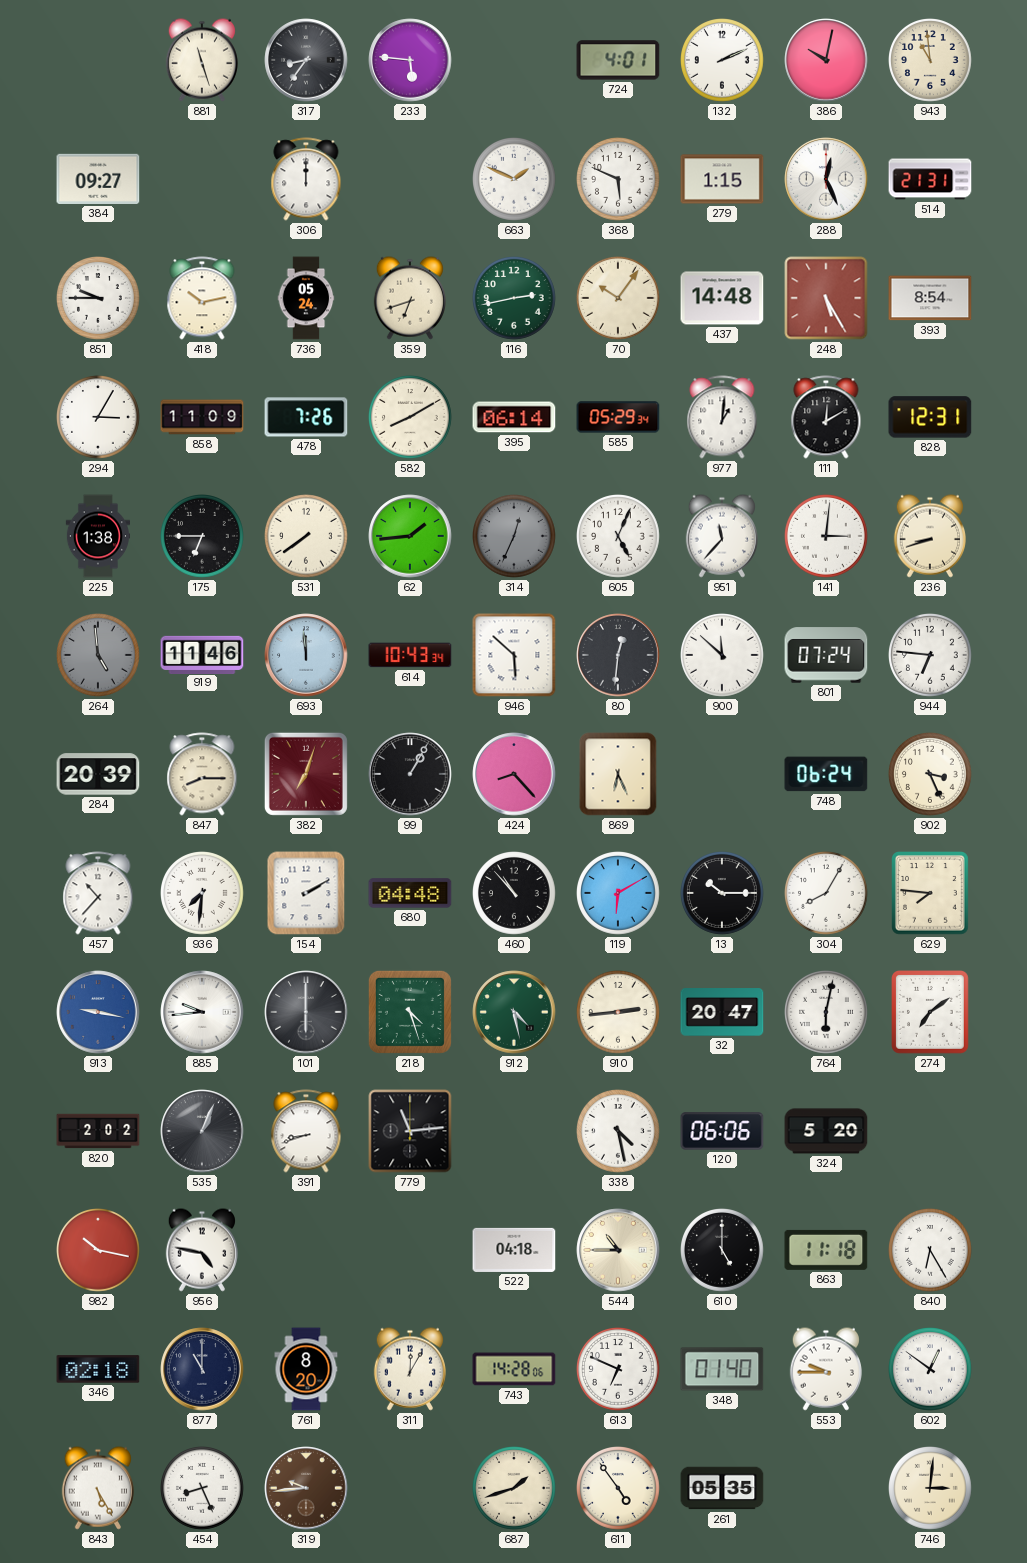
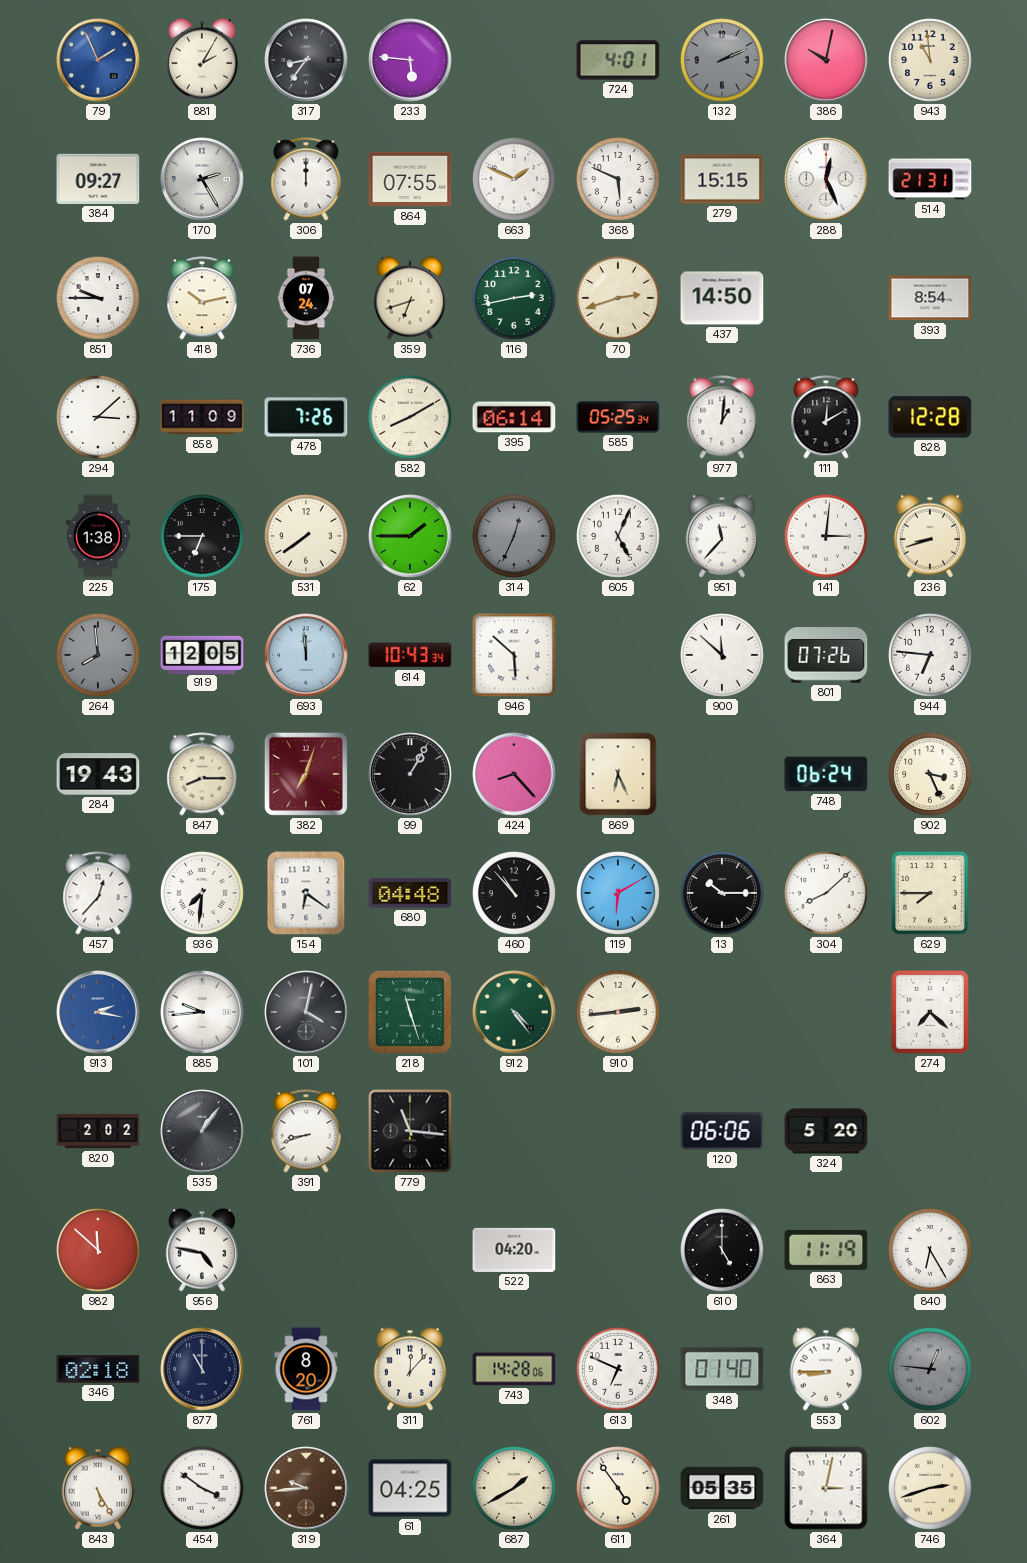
79: none -> 1:56
881: 11:27 -> 2:05
132 dial: white -> grey
170: none -> 2:25
864: none -> 07:55
279: 1:15 -> 15:15
736: 05:24 -> 07:24
70: 10:06 -> 2:42
437: 14:48 -> 14:50
248: 5:25 -> none
294: 3:05 -> 3:08
585: 05:29 -> 05:25
828: 12:31 -> 12:28
62: 1:44 -> 1:45
264: 4:59 -> 7:59
919: 11:46 -> 12:05
80: 12:31 -> none
801: 07:24 -> 07:26
284: 20:39 -> 19:43
457: 10:37 -> 12:37
154: 2:10 -> 6:21
304: 8:05 -> 8:08
629: 7:46 -> 7:45
913: 9:17 -> 2:17
101: 6:00 -> 4:02
218: 4:27 -> 11:27
912: 4:28 -> 4:24
32: 20:47 -> none
764: 6:02 -> none
274: 7:09 -> 7:22
535: 1:04 -> 1:06
779: 11:14 -> 11:16
338: 4:28 -> none
982: 10:17 -> 11:52
522: 04:18 -> 04:20
544: 10:45 -> none
863: 11:18 -> 11:19
311: 12:05 -> 12:07
553: 9:45 -> 8:45
602: 12:51 -> 12:46
602 dial: white -> grey
454: 8:26 -> 3:51
61: none -> 04:25
687: 1:42 -> 1:40
364: none -> 3:02
746: 3:01 -> 2:42
